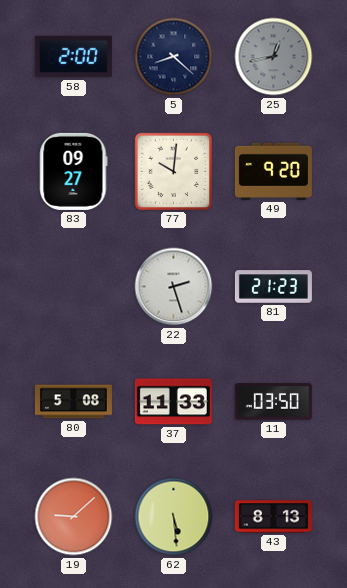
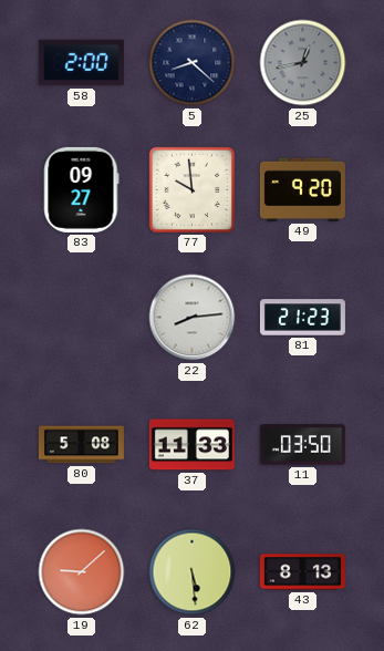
77: 10:01 -> 9:59
22: 2:27 -> 8:14
